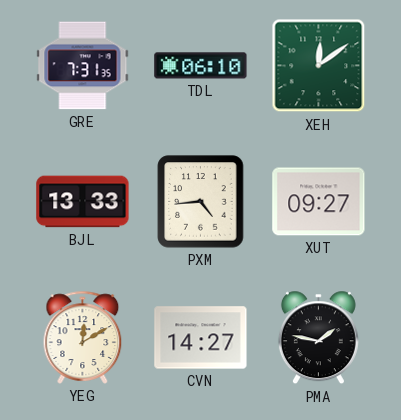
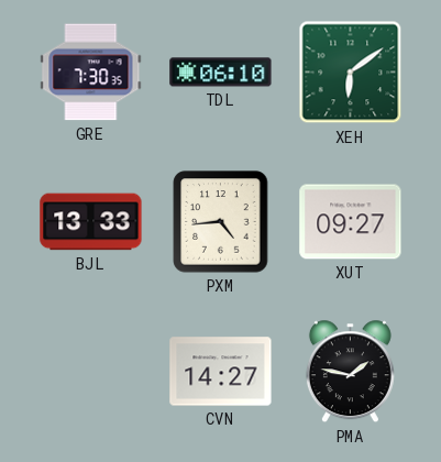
GRE: 7:31 -> 7:30
XEH: 12:09 -> 6:09
YEG: 12:10 -> none
